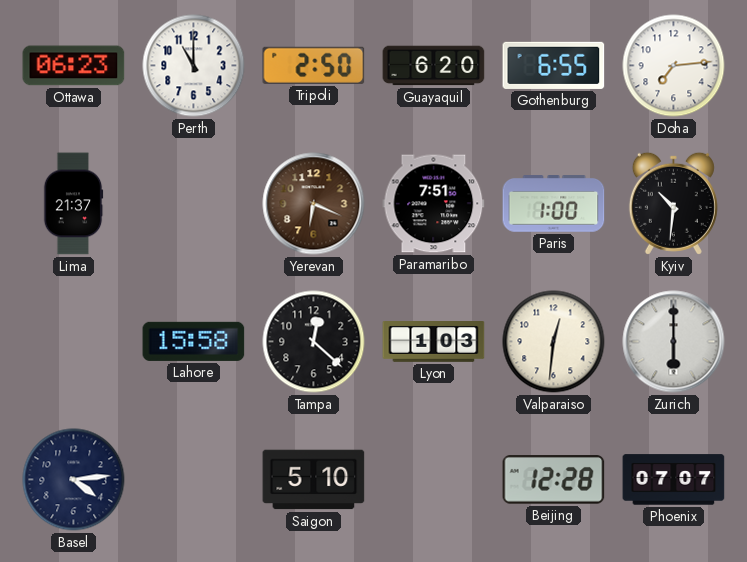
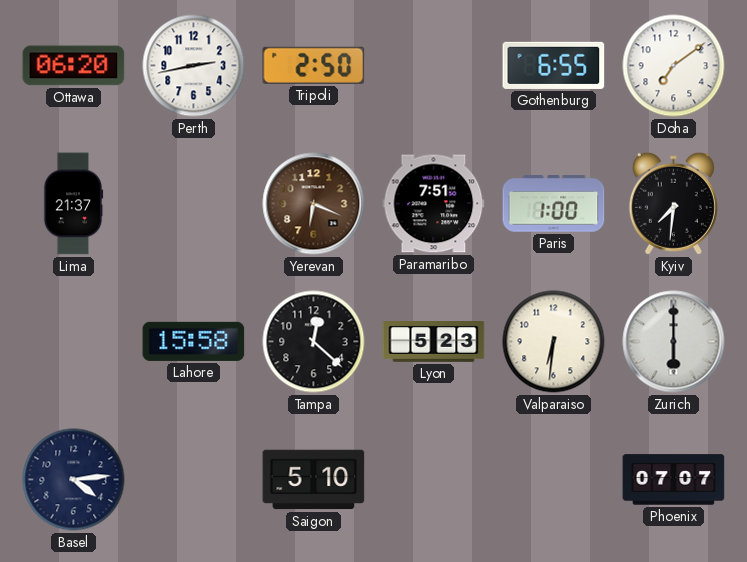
Ottawa: 06:23 -> 06:20
Perth: 11:00 -> 2:43
Guayaquil: 6:20 -> none
Doha: 7:14 -> 7:09
Kyiv: 10:31 -> 7:31
Lyon: 1:03 -> 5:23
Valparaiso: 12:31 -> 6:31
Beijing: 12:28 -> none
